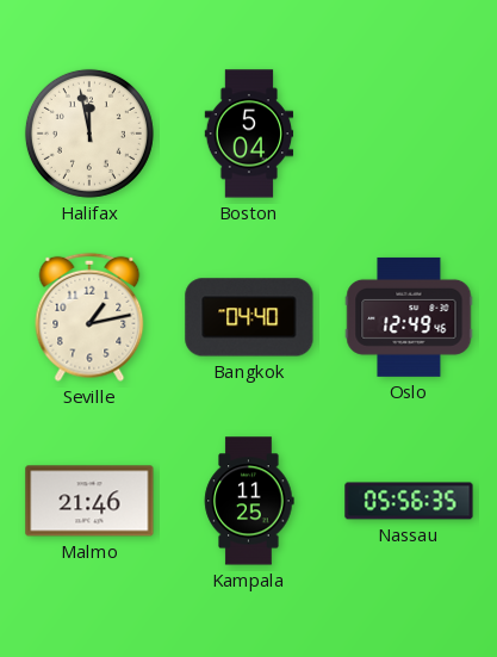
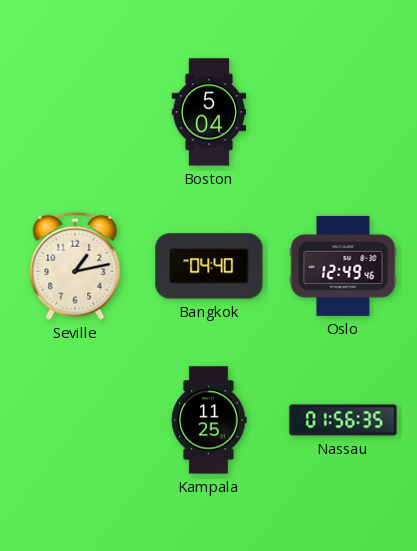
Halifax: 11:58 -> none
Malmo: 21:46 -> none
Nassau: 05:56 -> 01:56
